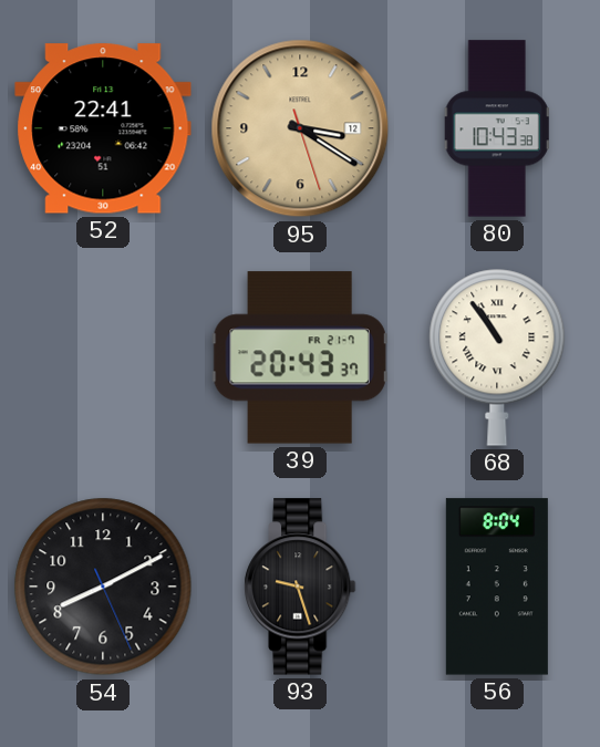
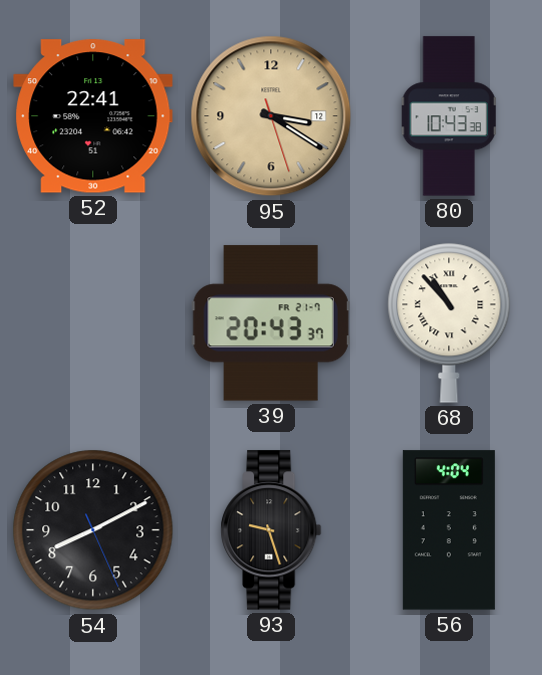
68: 10:54 -> 10:53
56: 8:04 -> 4:04
